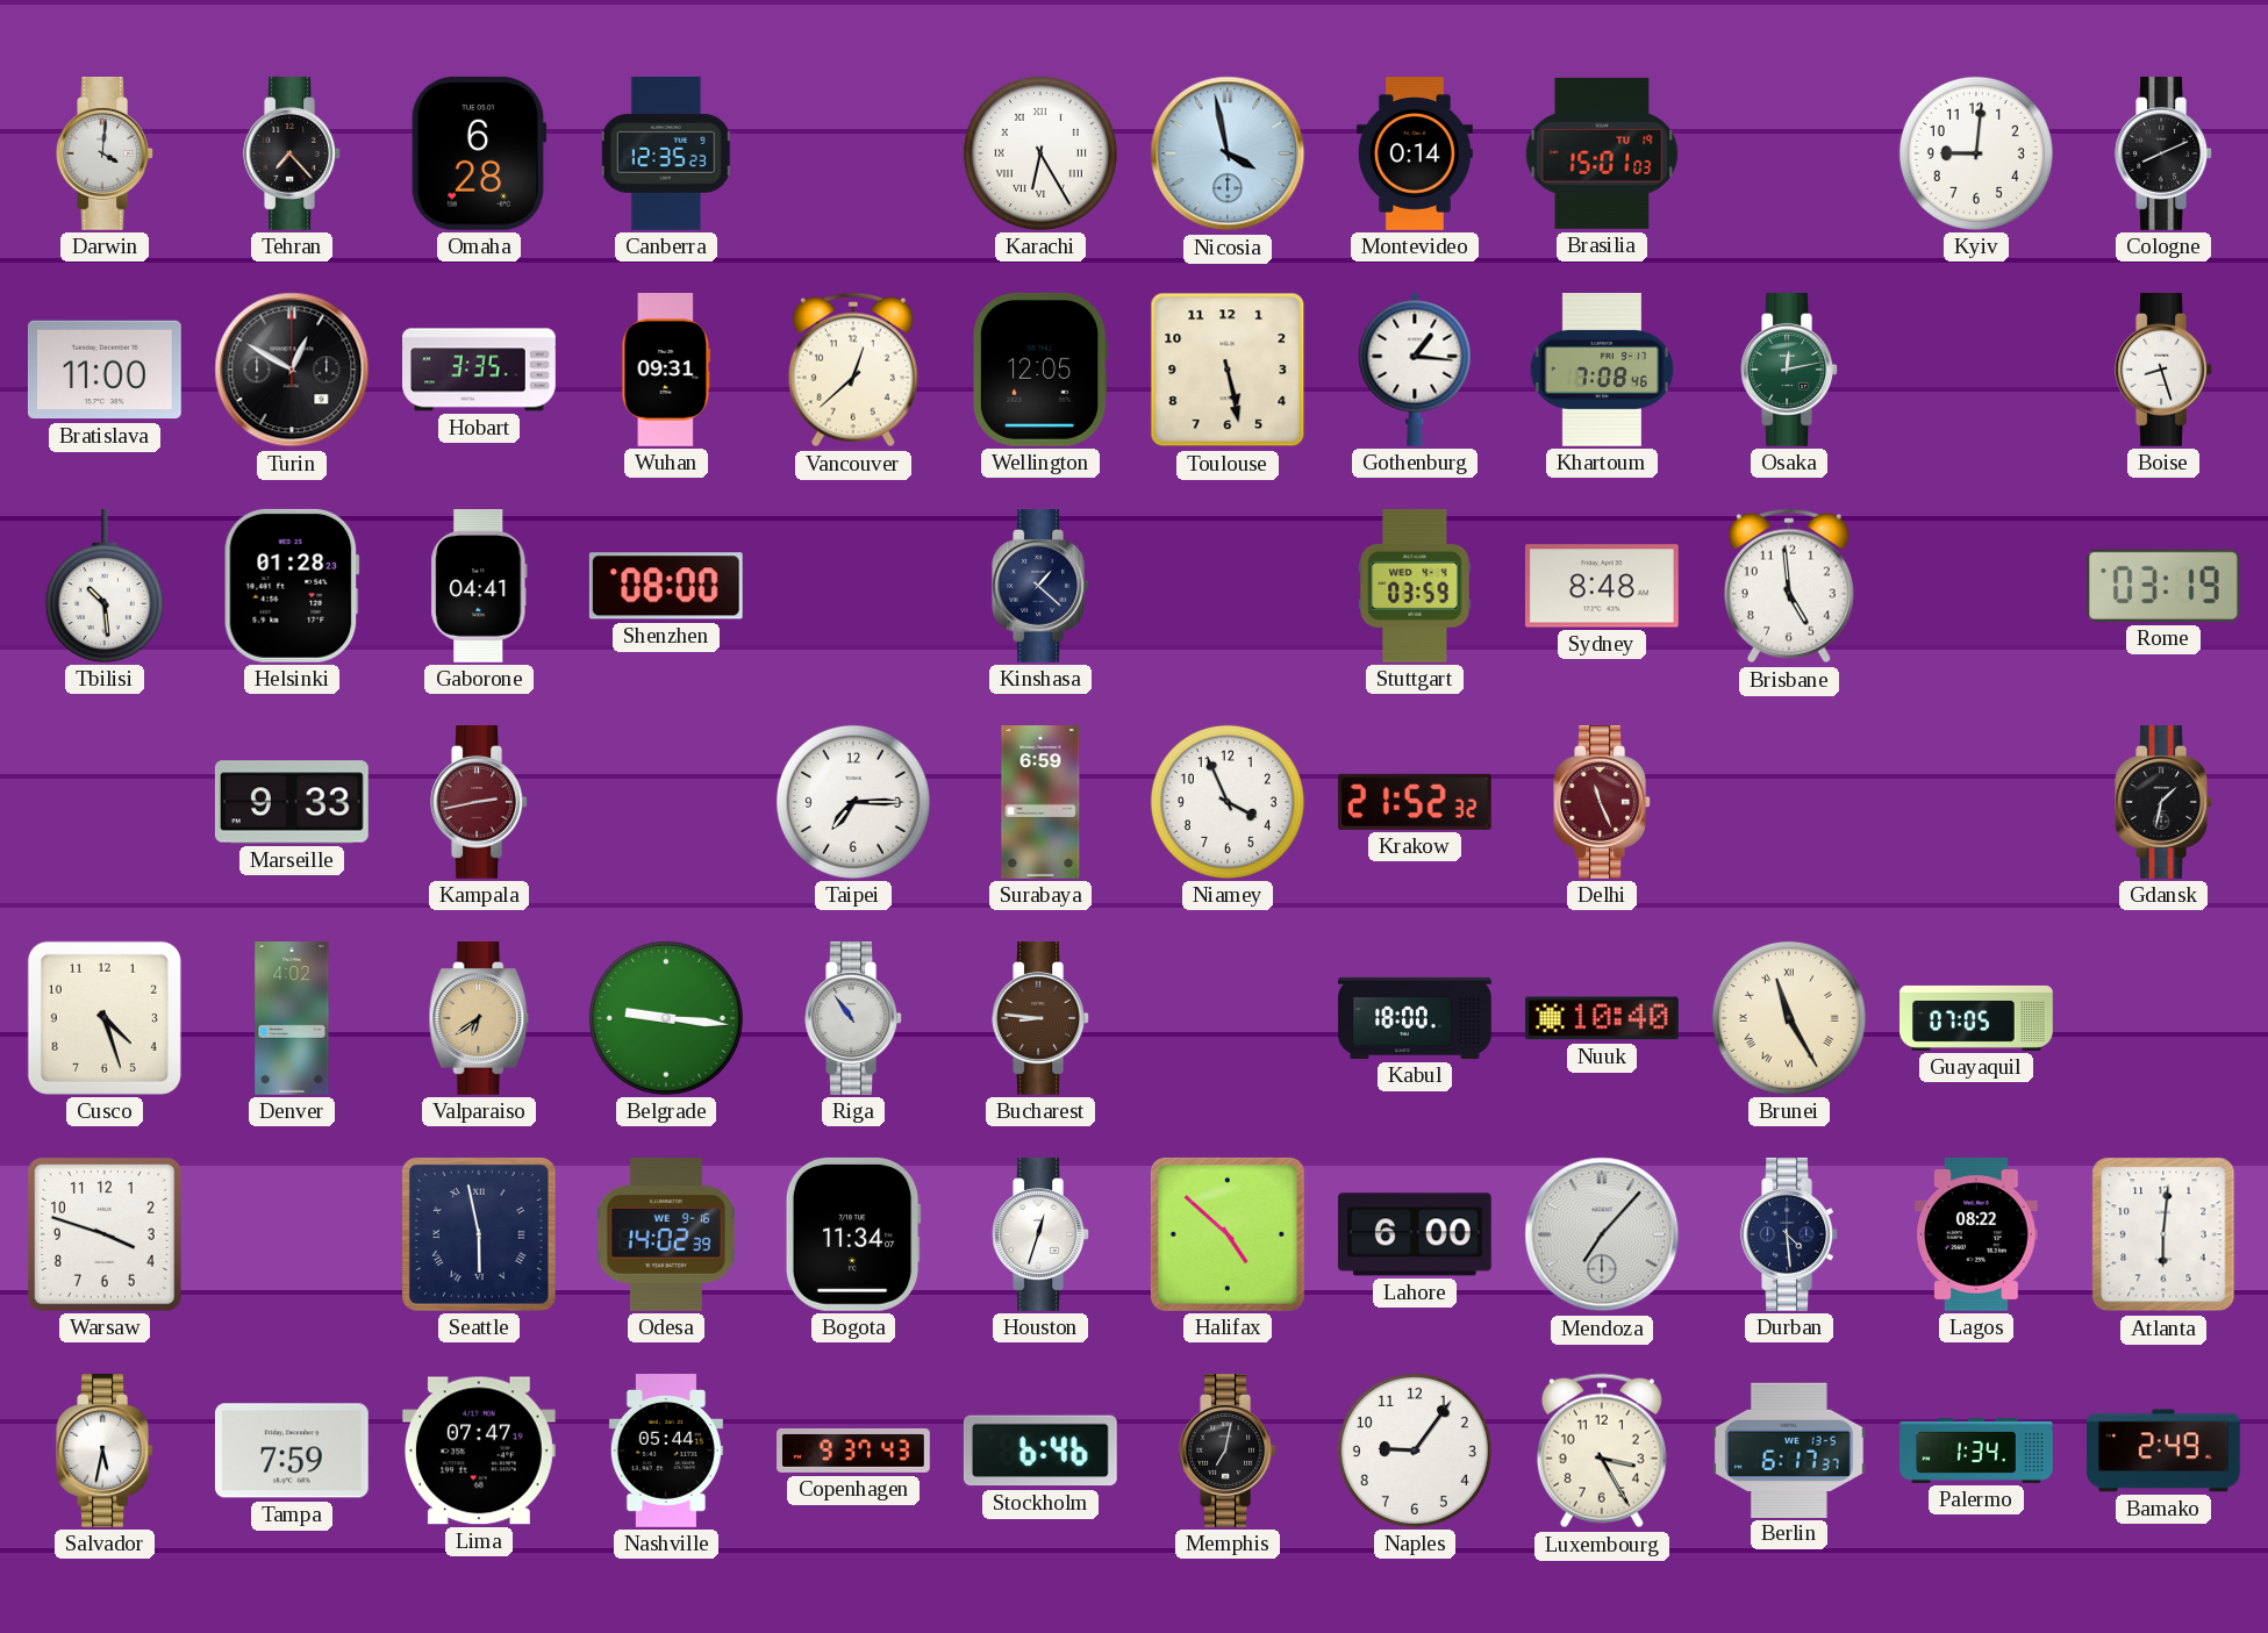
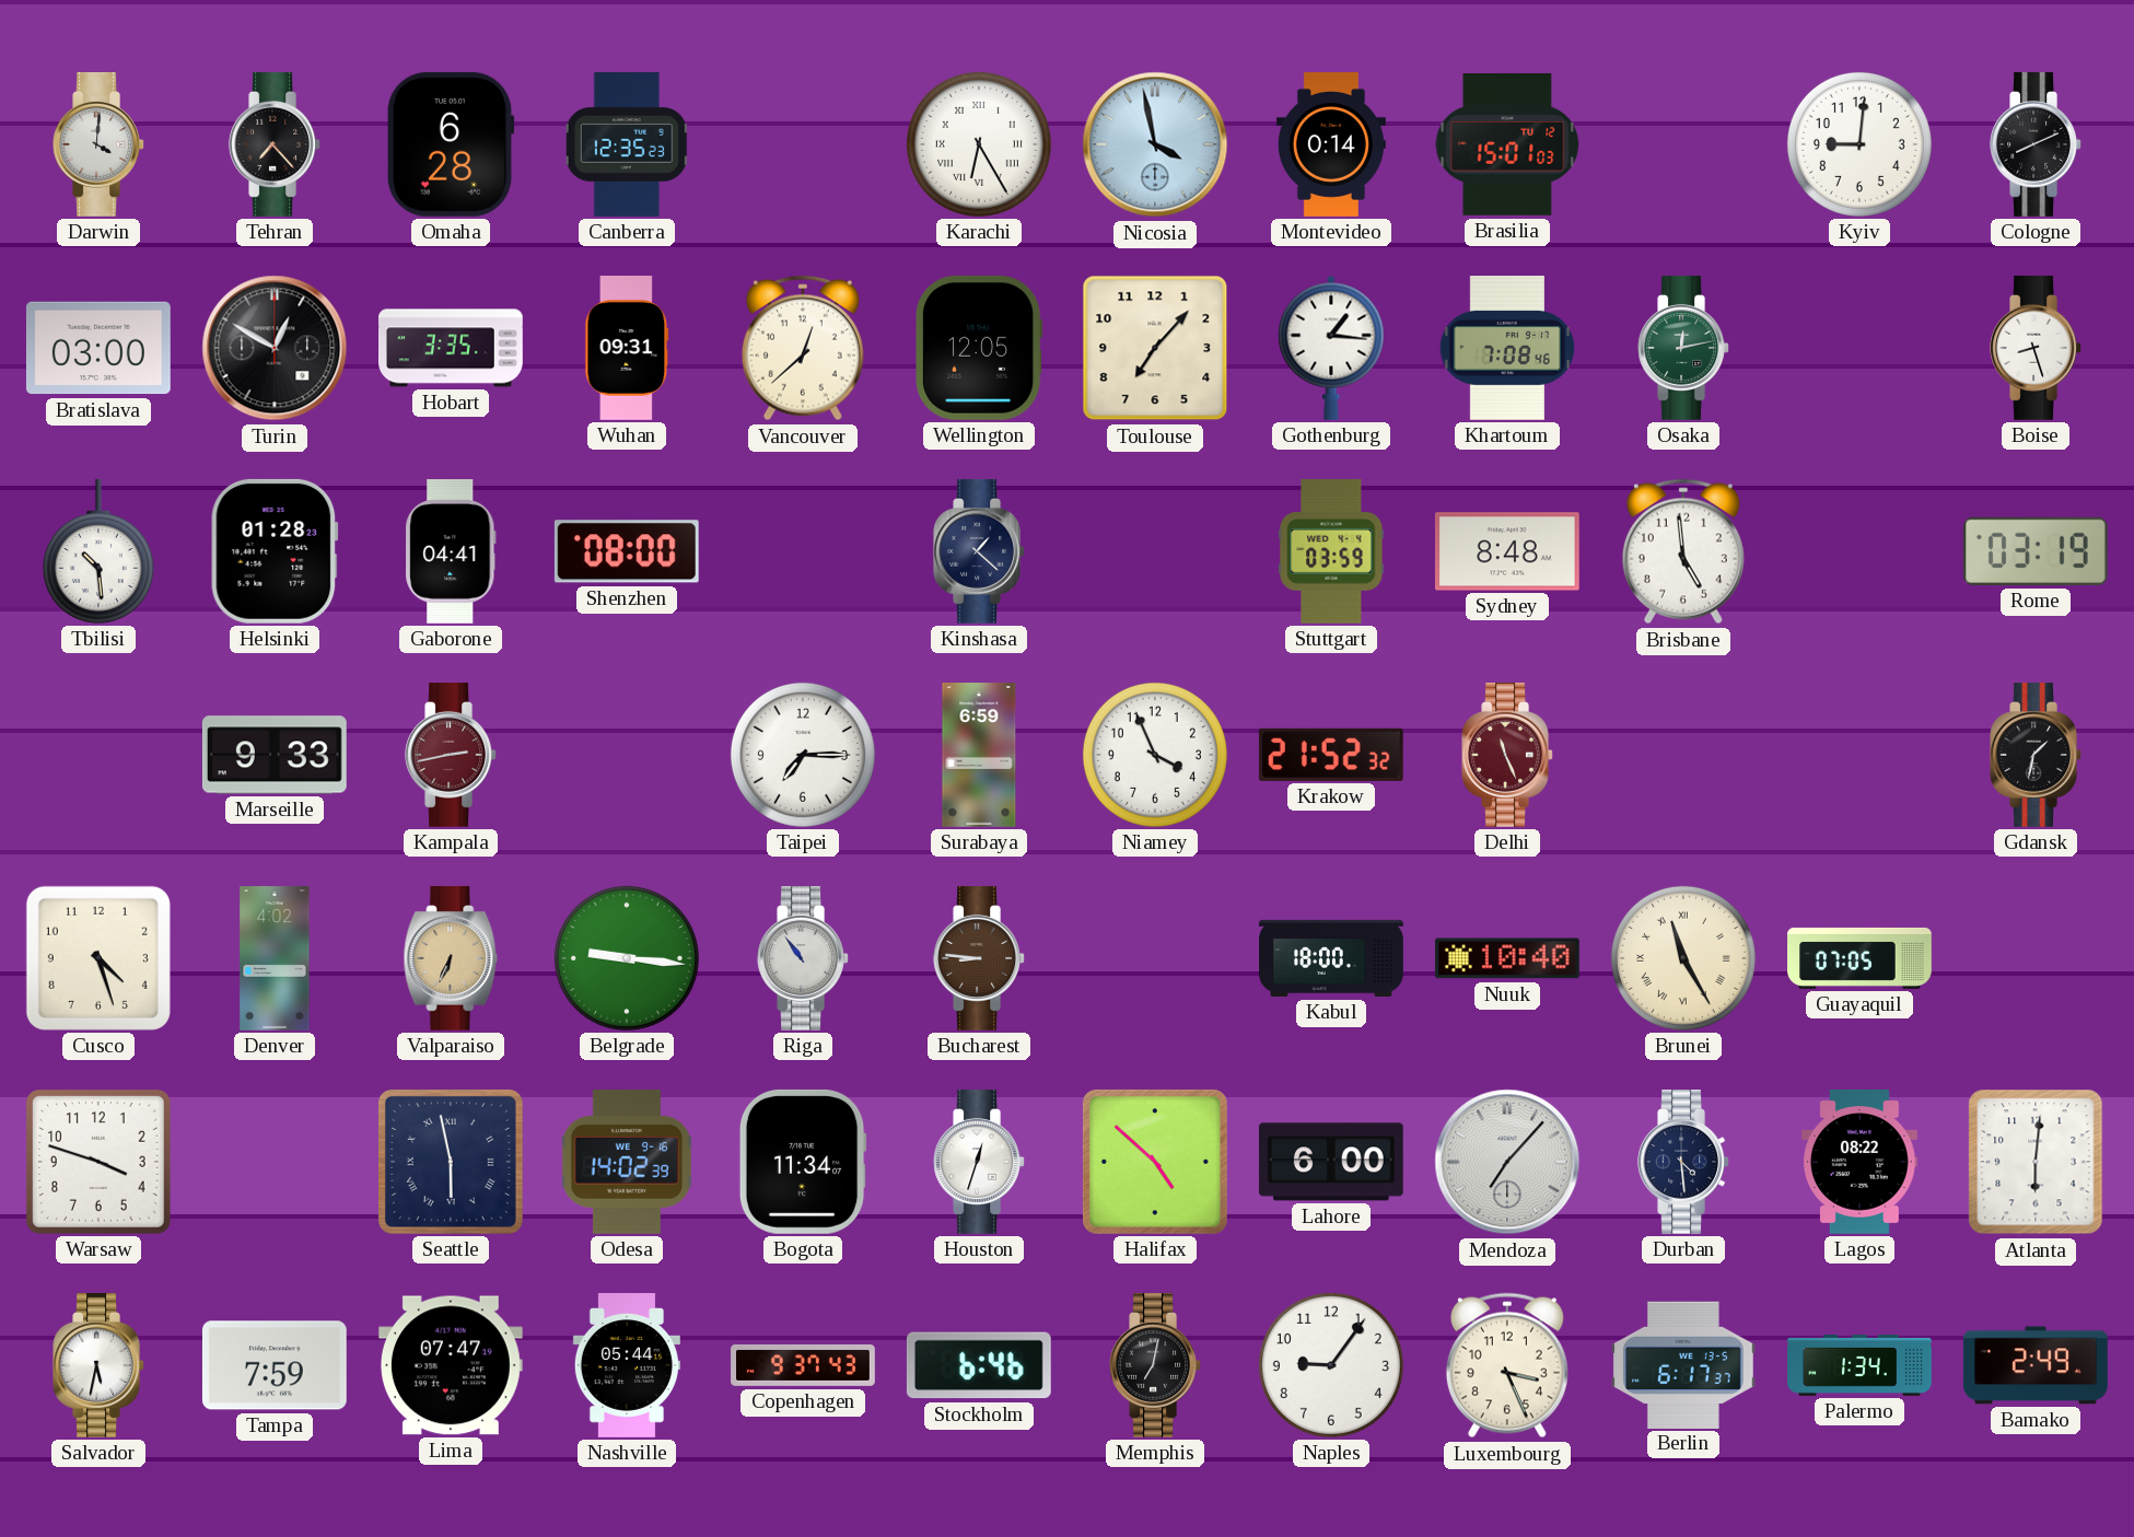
Brasilia date: TU 19 -> TU 12
Bratislava: 11:00 -> 03:00
Toulouse: 5:28 -> 7:07
Valparaiso: 6:39 -> 6:34
Luxembourg: 3:25 -> 3:26
